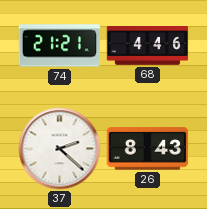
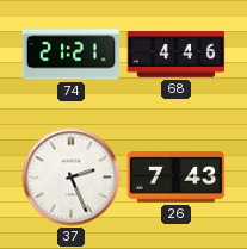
37: 2:22 -> 2:26
26: 8:43 -> 7:43
